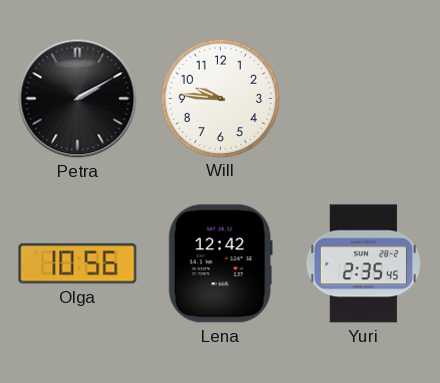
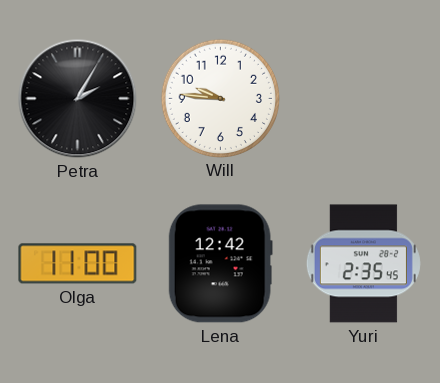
Petra: 2:10 -> 2:05
Olga: 10:56 -> 11:00
